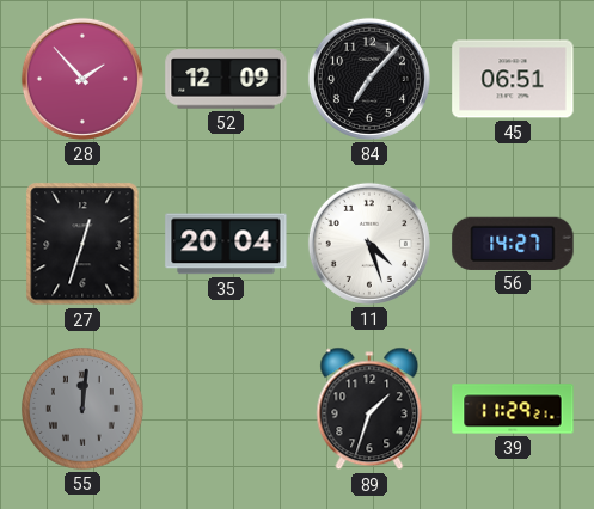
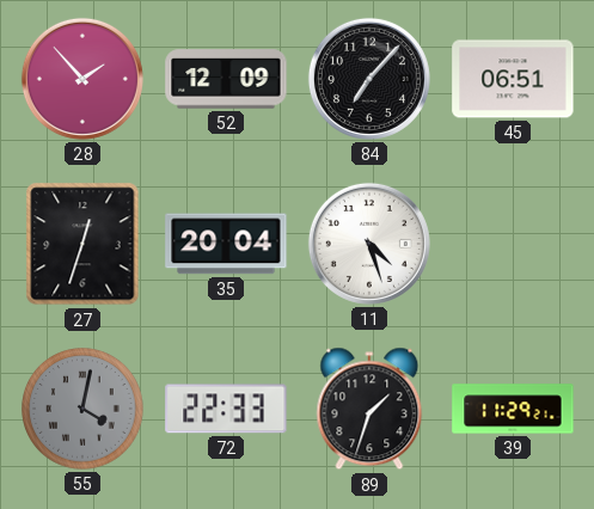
56: 14:27 -> none
55: 12:01 -> 4:02
72: none -> 22:33
